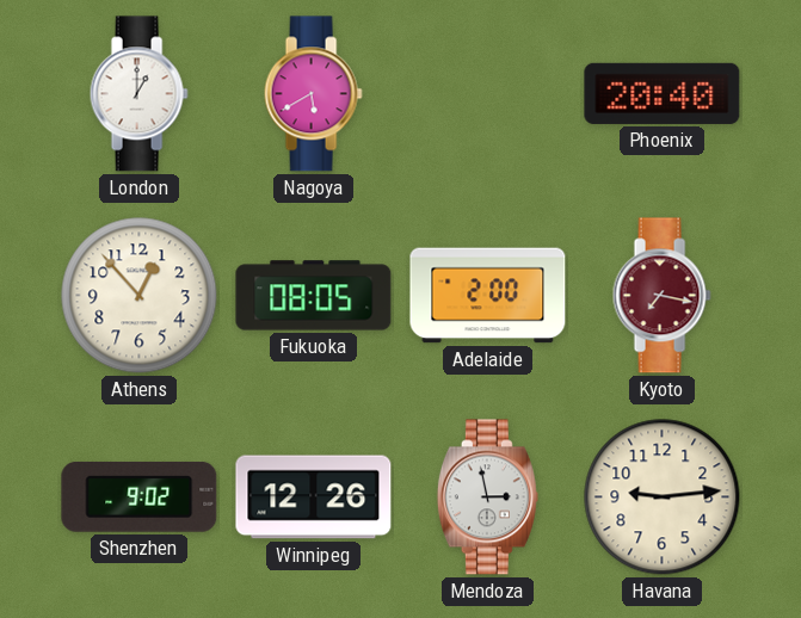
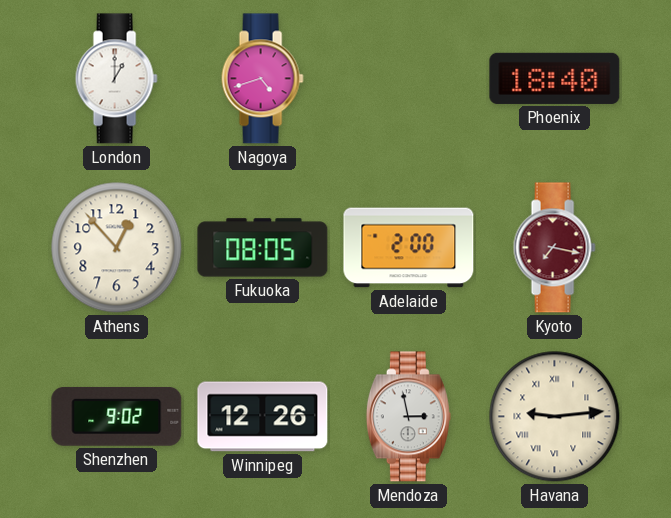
Nagoya: 5:40 -> 4:42
Phoenix: 20:40 -> 18:40
Havana numerals: Arabic -> Roman
